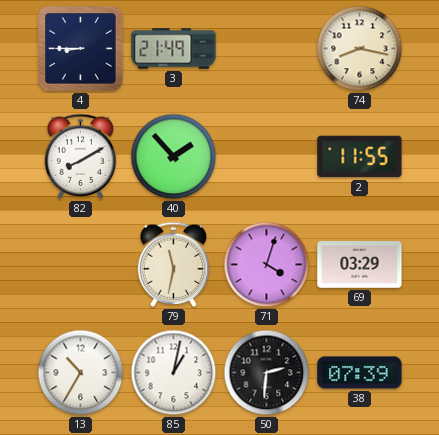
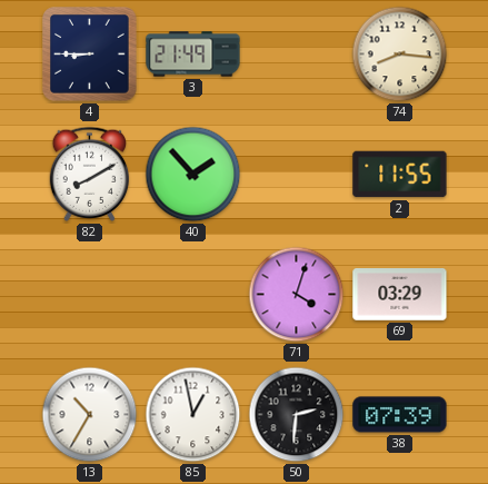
74: 8:17 -> 8:16
79: 11:32 -> none
85: 1:02 -> 12:58
